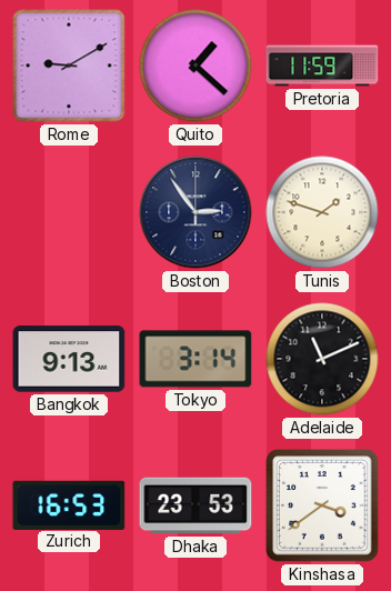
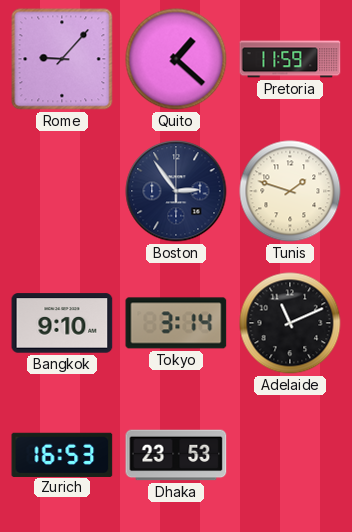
Rome: 9:10 -> 9:07
Bangkok: 9:13 -> 9:10
Kinshasa: 3:39 -> none
